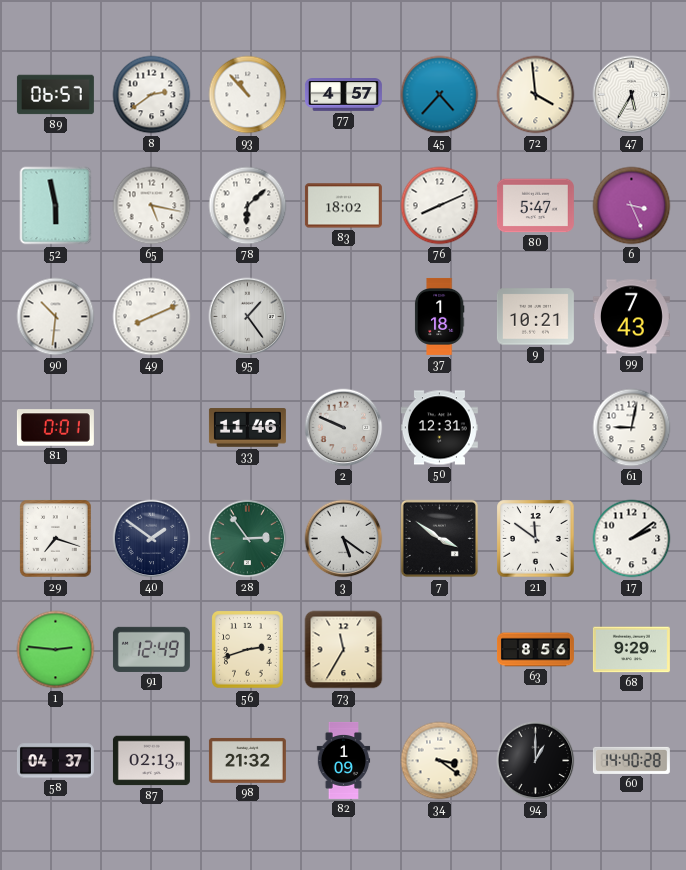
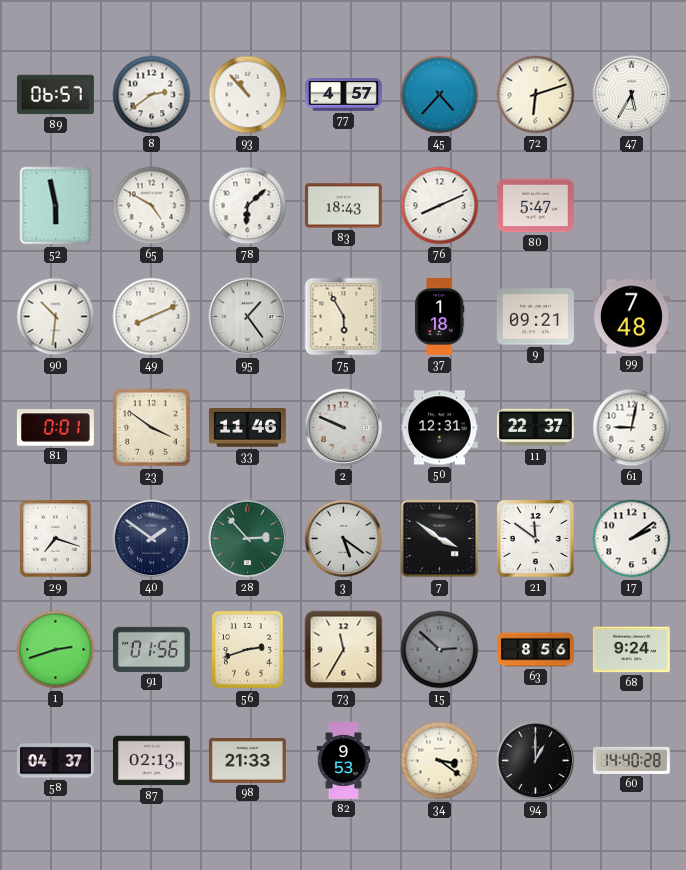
72: 3:59 -> 6:12
65: 5:17 -> 4:50
83: 18:02 -> 18:43
6: 3:26 -> none
75: none -> 5:55
9: 10:21 -> 09:21
99: 7:43 -> 7:48
23: none -> 3:51
11: none -> 22:37
28: 2:54 -> 2:53
1: 2:46 -> 2:42
91: 12:49 -> 01:56
15: none -> 2:52
68: 9:29 -> 9:24
98: 21:32 -> 21:33
82: 1:09 -> 9:53
